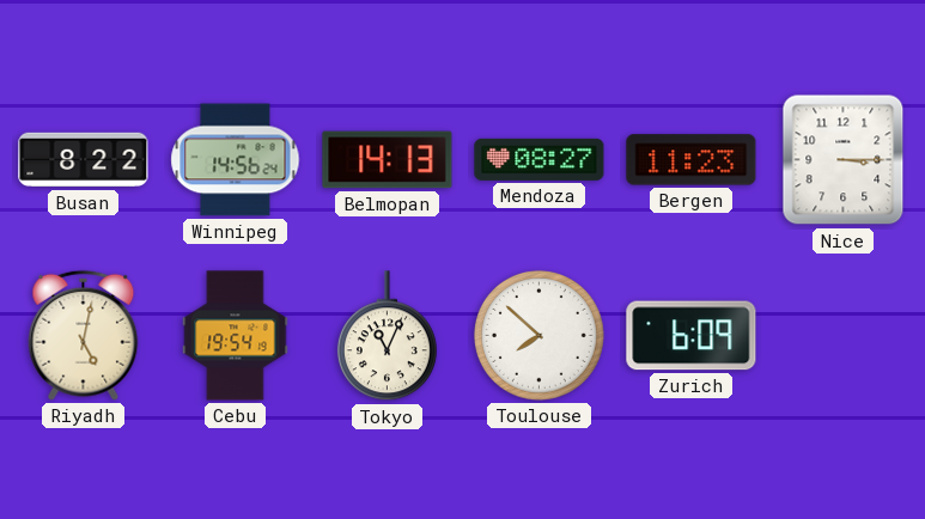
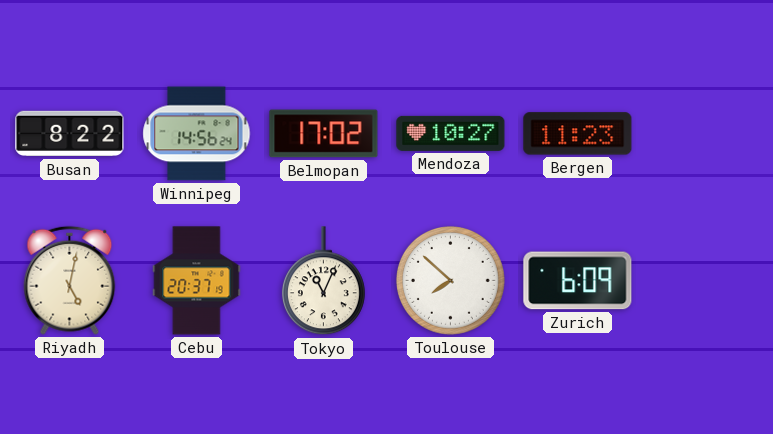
Belmopan: 14:13 -> 17:02
Mendoza: 08:27 -> 10:27
Nice: 3:15 -> none
Cebu: 19:54 -> 20:37
